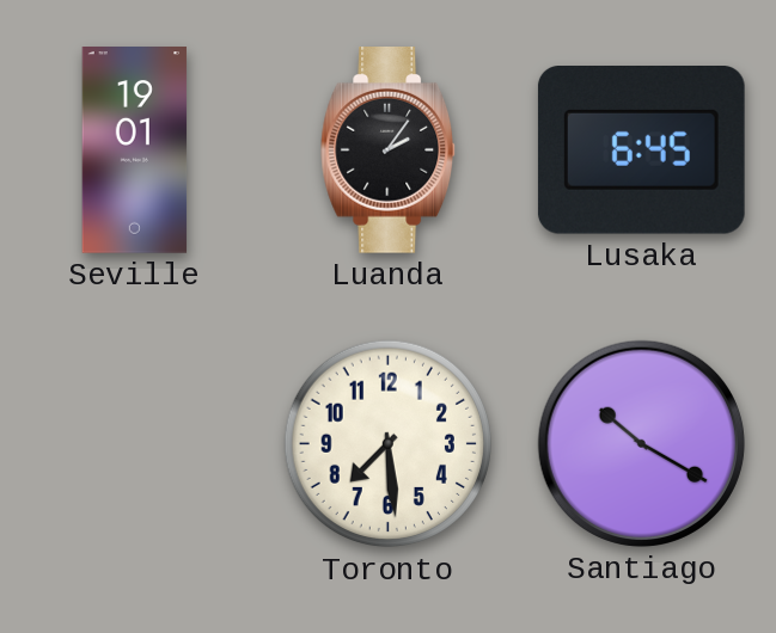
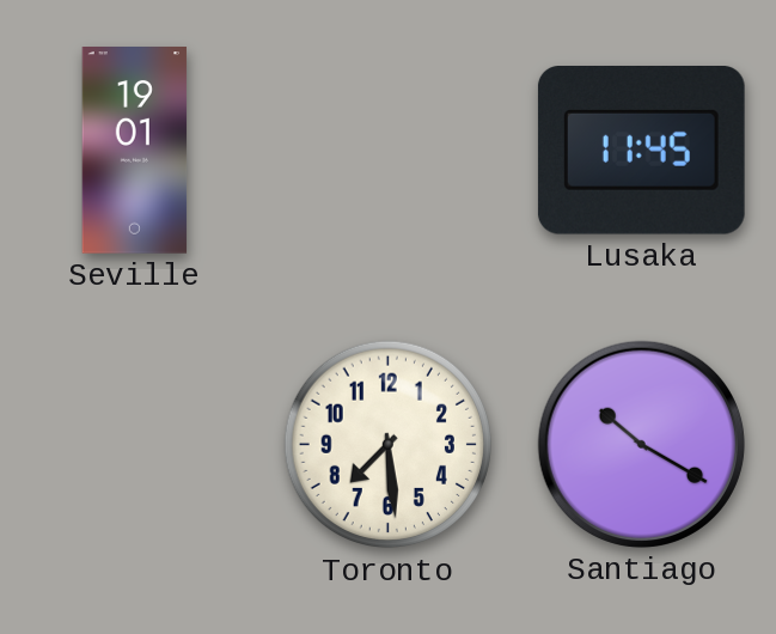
Luanda: 2:06 -> none
Lusaka: 6:45 -> 11:45
